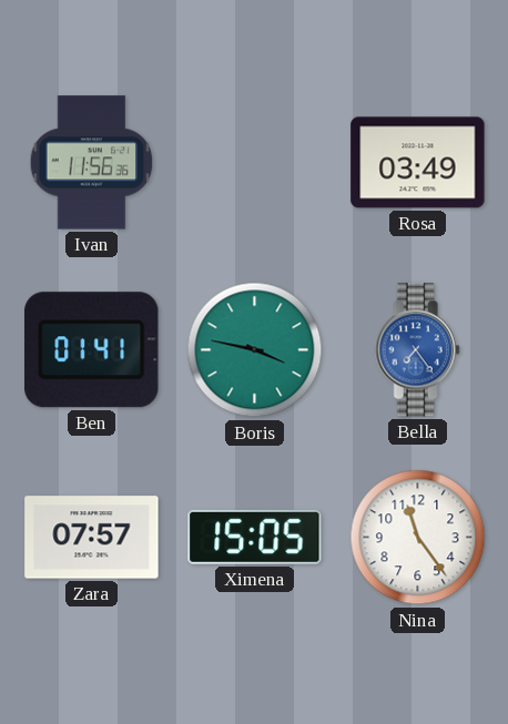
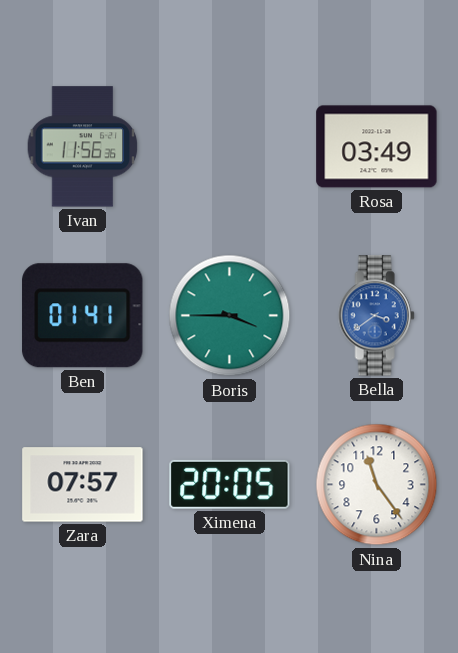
Boris: 3:47 -> 3:45
Bella: 7:24 -> 3:39
Ximena: 15:05 -> 20:05
